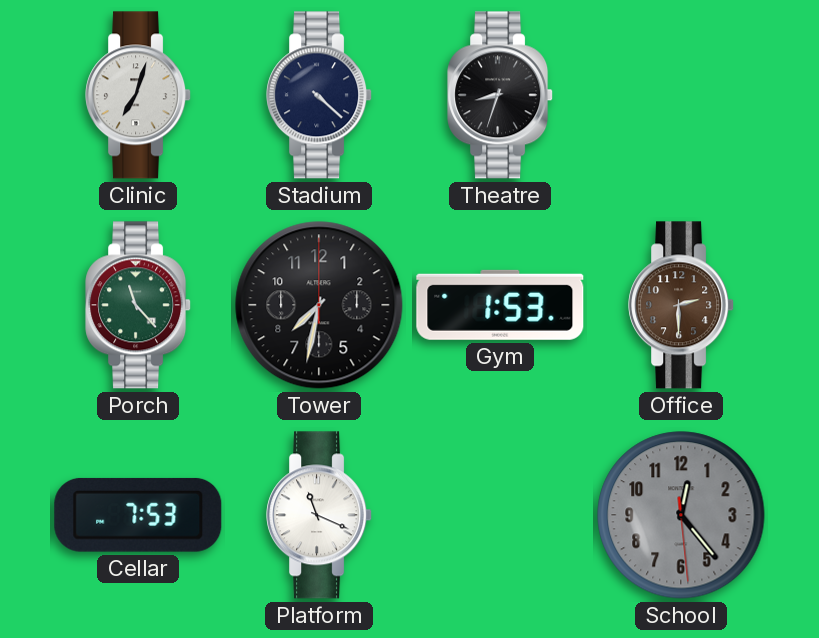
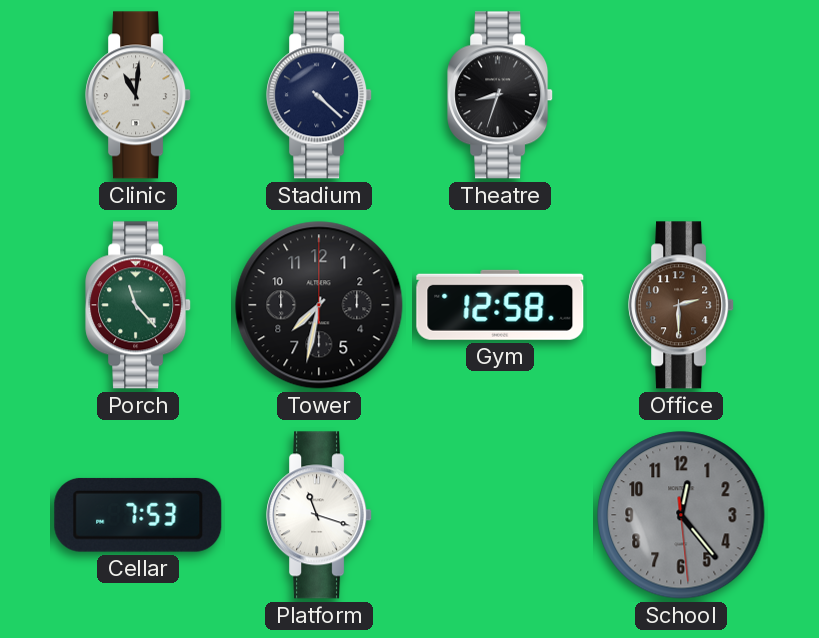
Clinic: 7:03 -> 11:01
Gym: 1:53 -> 12:58
Platform: 11:19 -> 11:18
